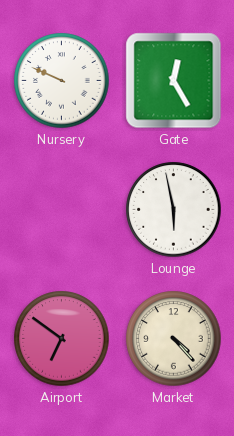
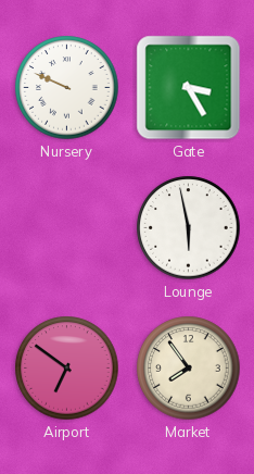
Gate: 12:25 -> 3:25
Market: 4:23 -> 7:54
